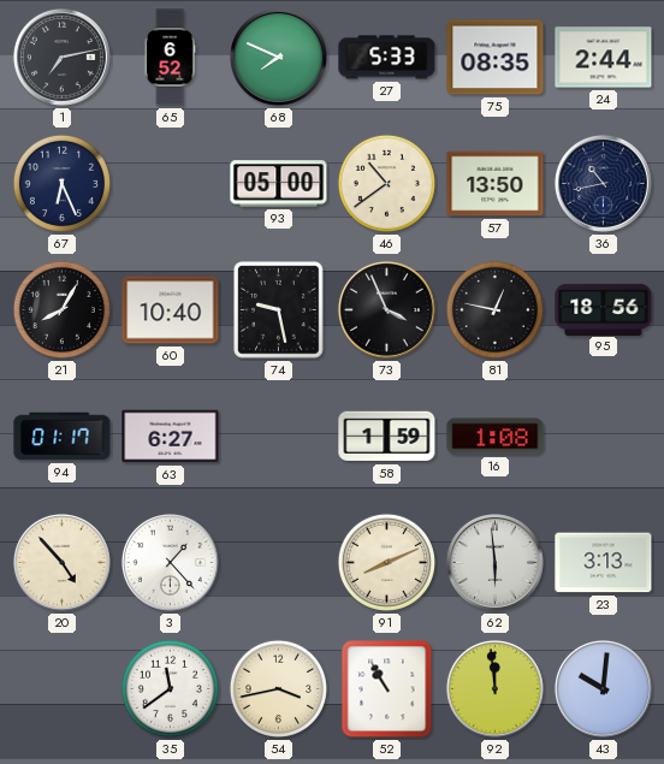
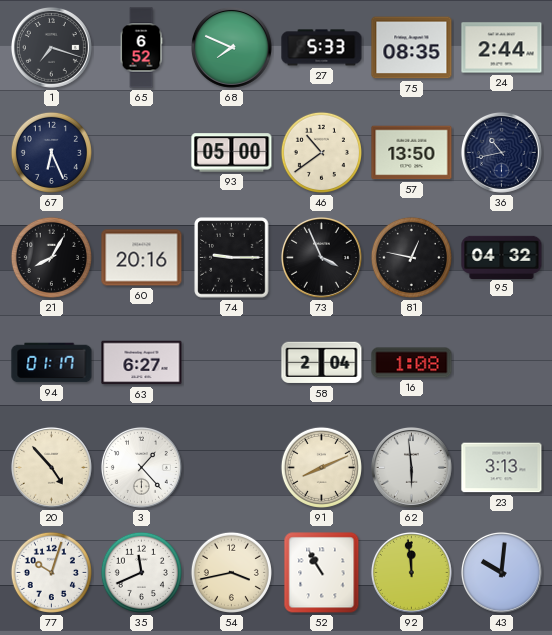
1: 7:13 -> 7:18
60: 10:40 -> 20:16
74: 9:28 -> 9:15
95: 18:56 -> 04:32
58: 1:59 -> 2:04
77: none -> 10:03
35: 11:39 -> 11:41
